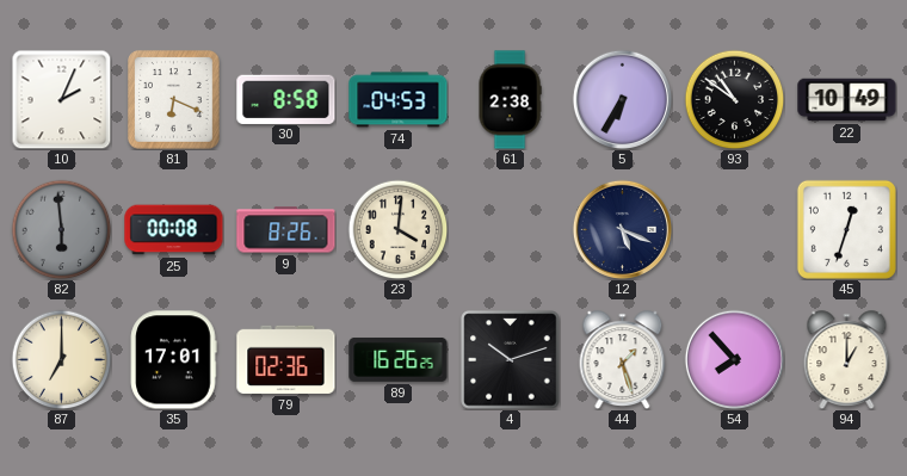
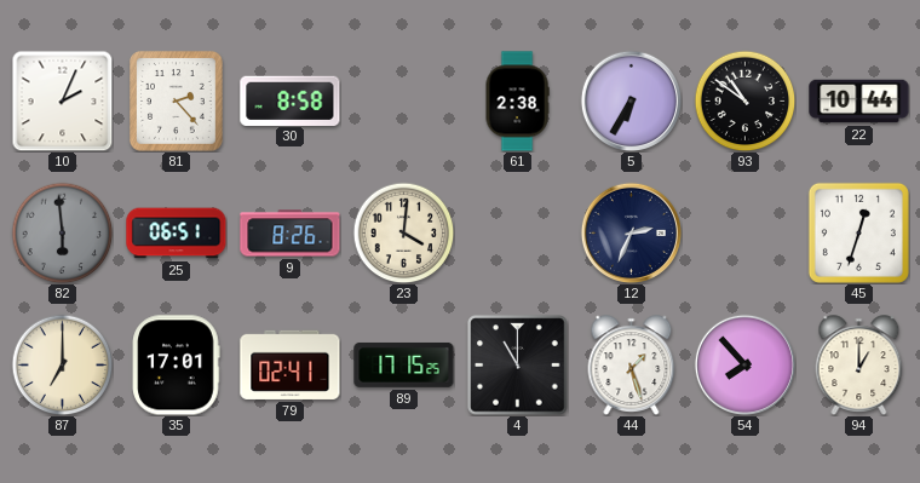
81: 6:19 -> 2:23
74: 04:53 -> none
22: 10:49 -> 10:44
25: 00:08 -> 06:51
12: 5:19 -> 2:34
79: 02:36 -> 02:41
89: 16:26 -> 17:15
4: 10:12 -> 11:00
